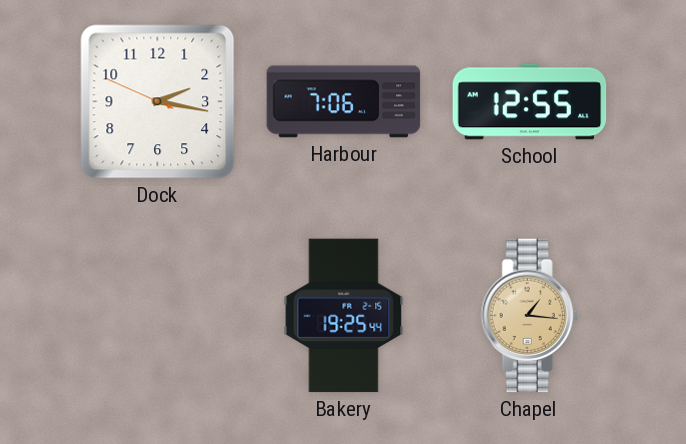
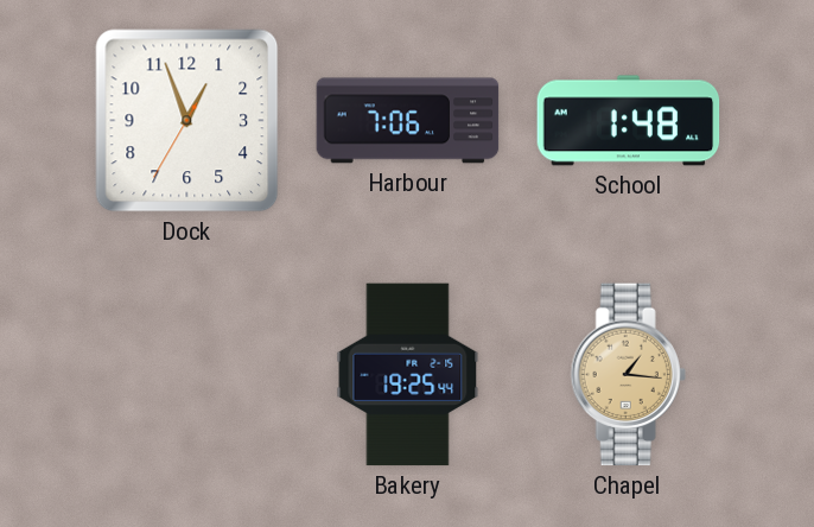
Dock: 2:16 -> 12:56
School: 12:55 -> 1:48
